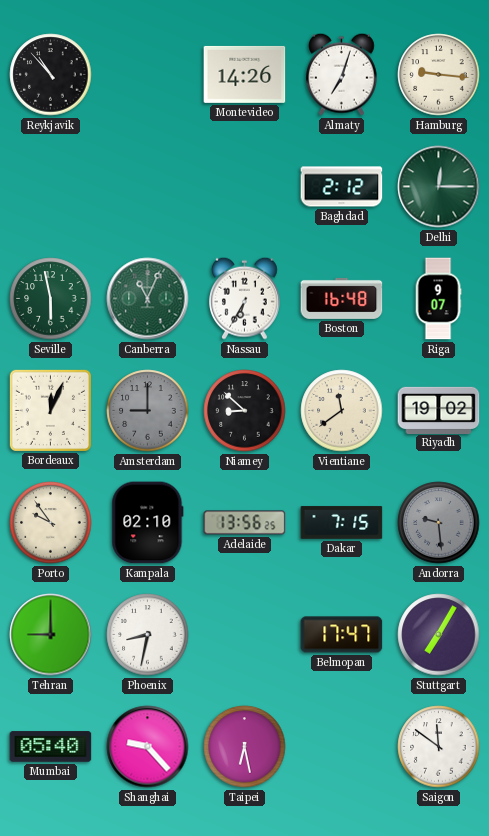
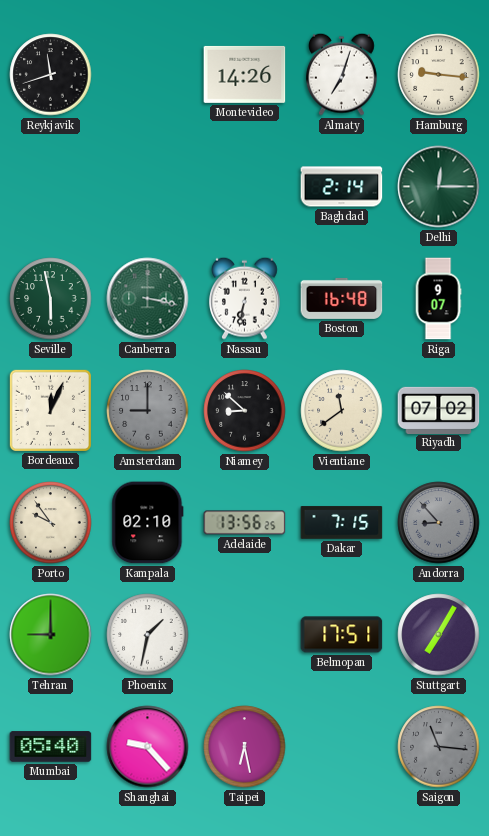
Reykjavik: 10:53 -> 11:42
Baghdad: 2:12 -> 2:14
Canberra: 11:04 -> 3:17
Nassau: 6:35 -> 6:32
Riyadh: 19:02 -> 07:02
Andorra: 9:29 -> 8:53
Phoenix: 8:32 -> 1:32
Belmopan: 17:47 -> 17:51
Saigon: 11:51 -> 11:16
Saigon dial: white -> grey
